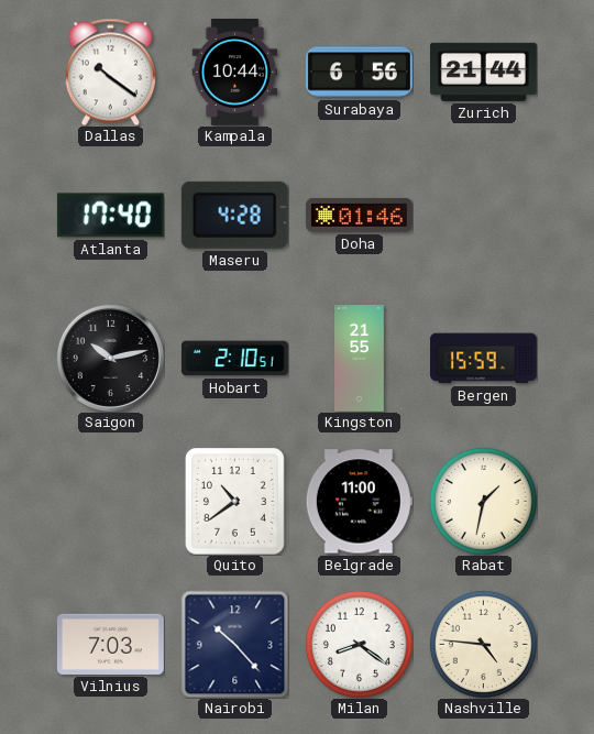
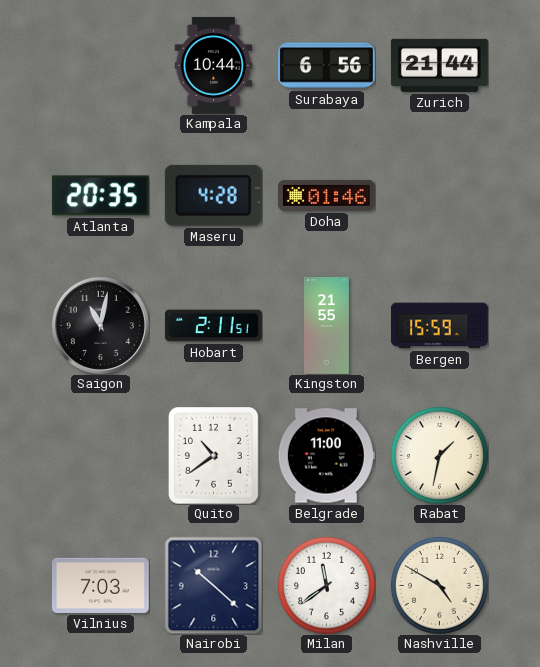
Dallas: 10:21 -> none
Atlanta: 17:40 -> 20:35
Saigon: 10:13 -> 11:02
Hobart: 2:10 -> 2:11
Nairobi: 10:23 -> 10:22
Milan: 8:21 -> 11:39
Nashville: 4:46 -> 4:50
